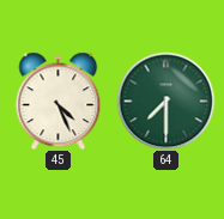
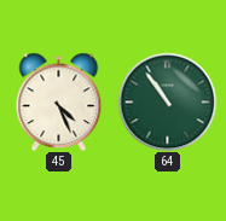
64: 7:30 -> 10:54
